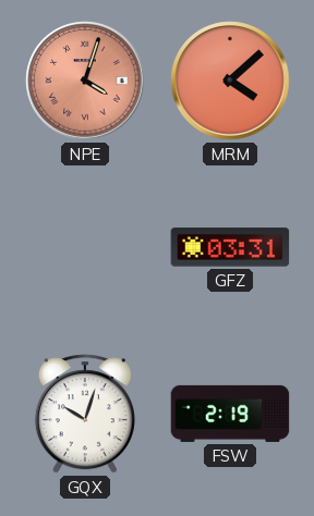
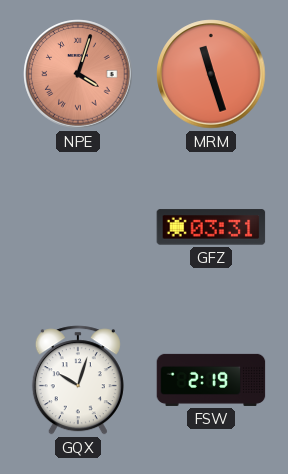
MRM: 4:08 -> 11:27
